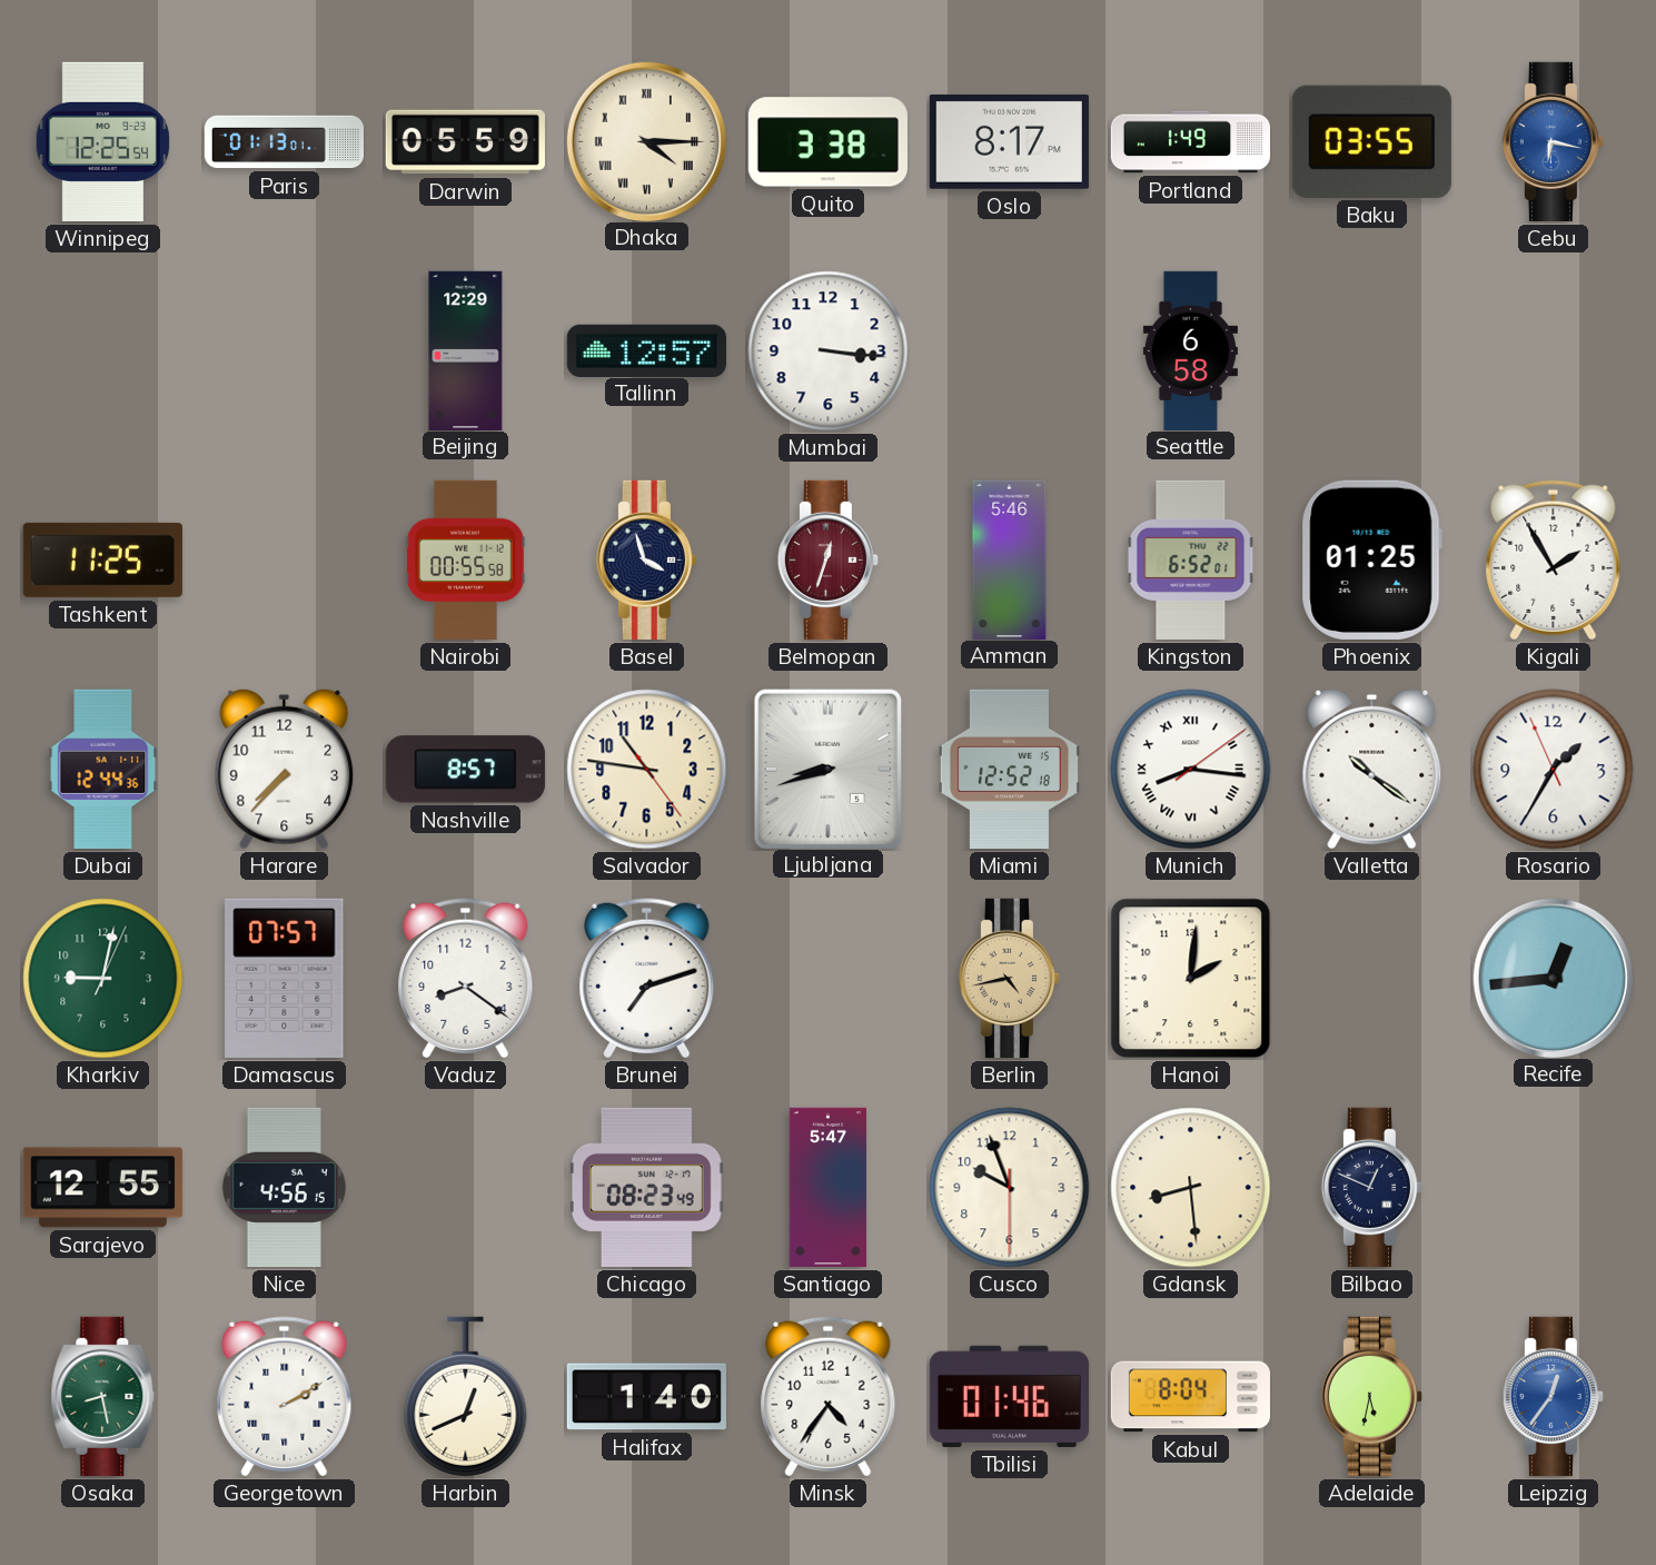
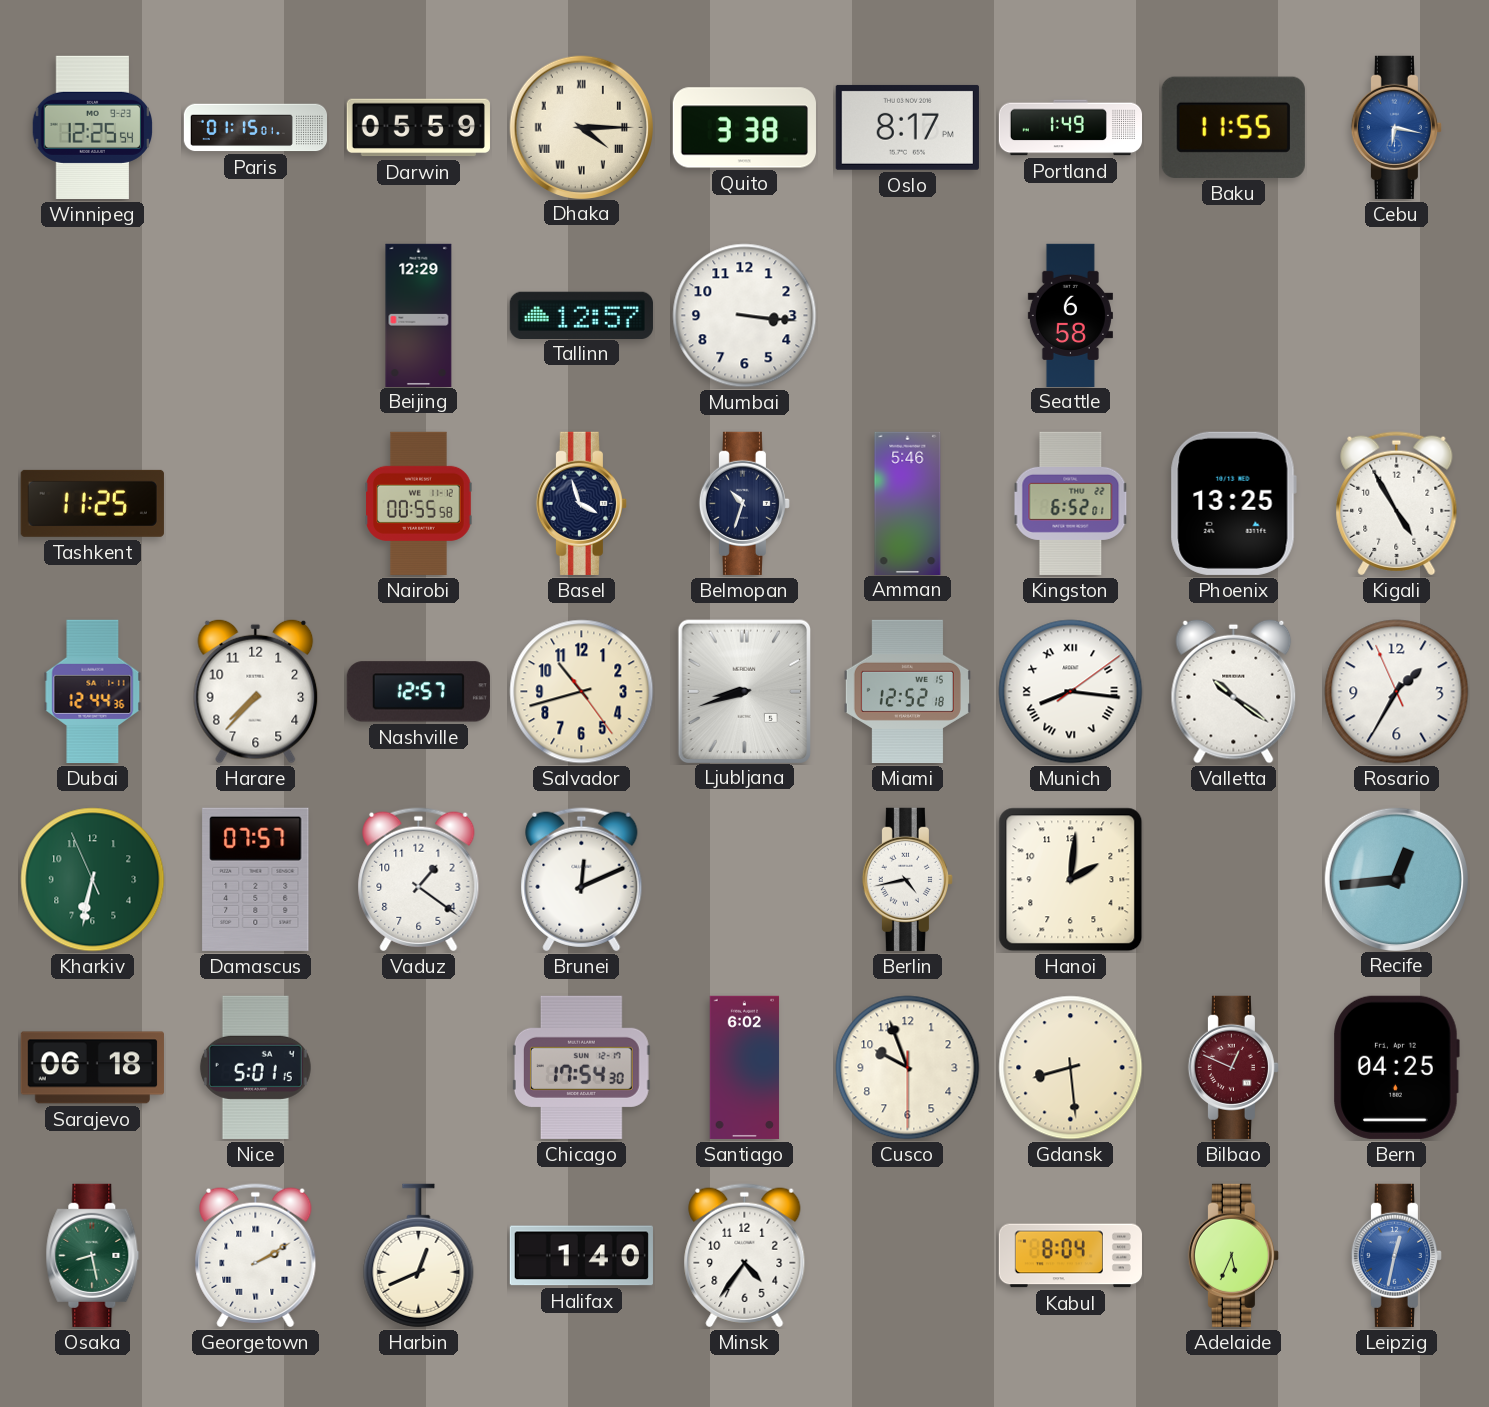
Paris: 01:13 -> 01:15
Baku: 03:55 -> 11:55
Belmopan: 12:33 -> 10:33
Belmopan dial: burgundy -> navy
Phoenix: 01:25 -> 13:25
Kigali: 1:55 -> 4:55
Nashville: 8:57 -> 12:57
Salvador: 10:46 -> 10:42
Kharkiv: 9:02 -> 6:31
Vaduz: 8:21 -> 1:21
Brunei: 7:12 -> 12:11
Berlin dial: champagne -> white
Sarajevo: 12:55 -> 06:18
Nice: 4:56 -> 5:01
Chicago: 08:23 -> 17:54
Santiago: 5:47 -> 6:02
Bilbao dial: navy -> burgundy
Bern: none -> 04:25
Tbilisi: 01:46 -> none
Adelaide: 5:32 -> 5:34
Leipzig: 12:36 -> 12:32
